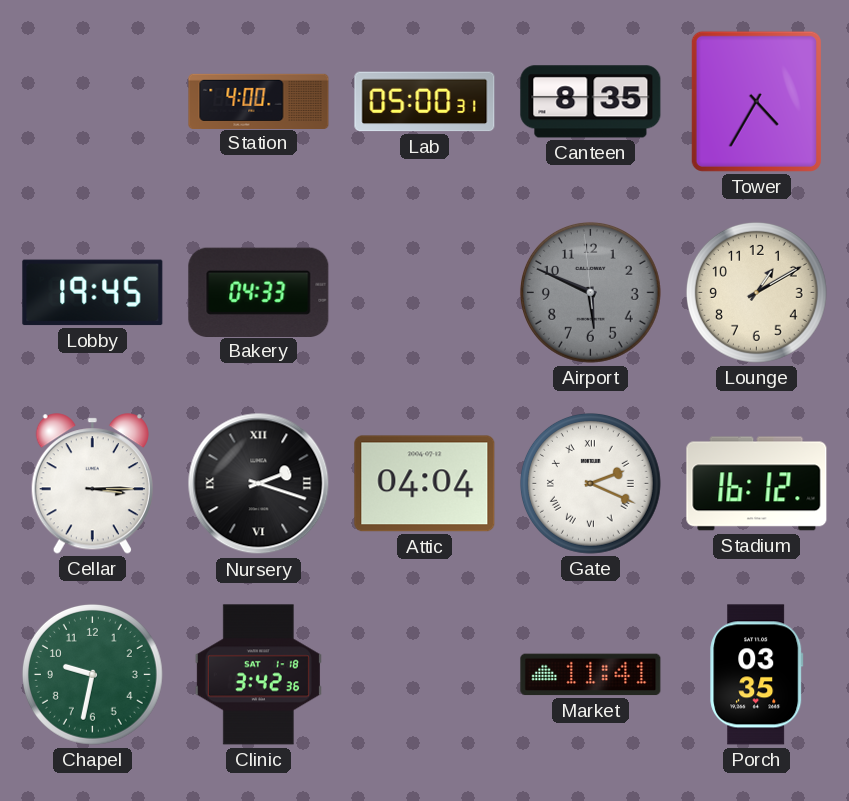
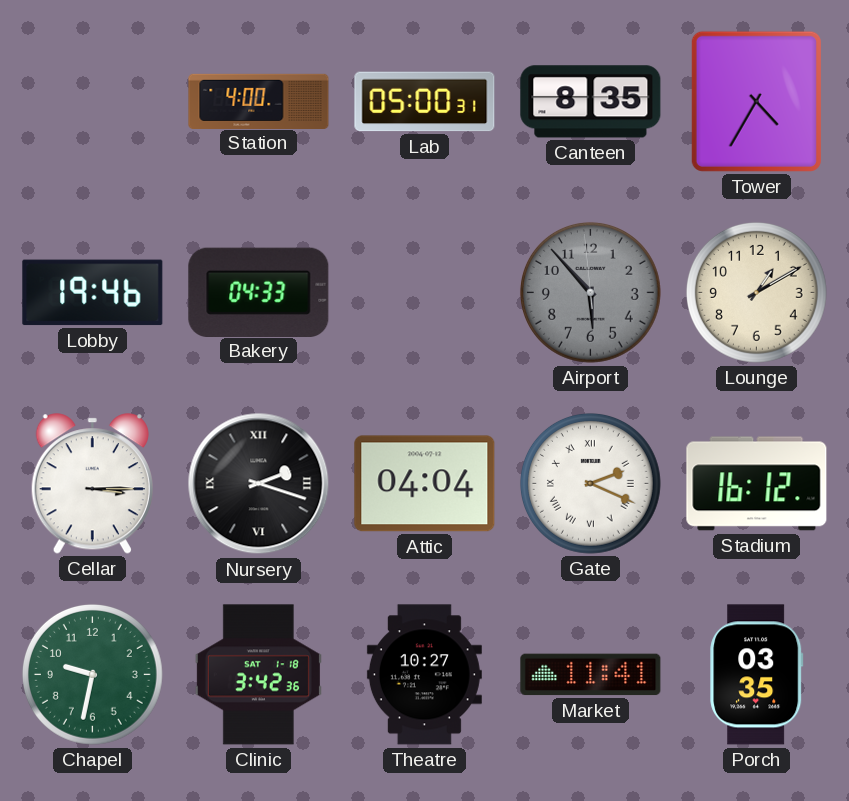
Lobby: 19:45 -> 19:46
Airport: 5:48 -> 5:52
Theatre: none -> 10:27
